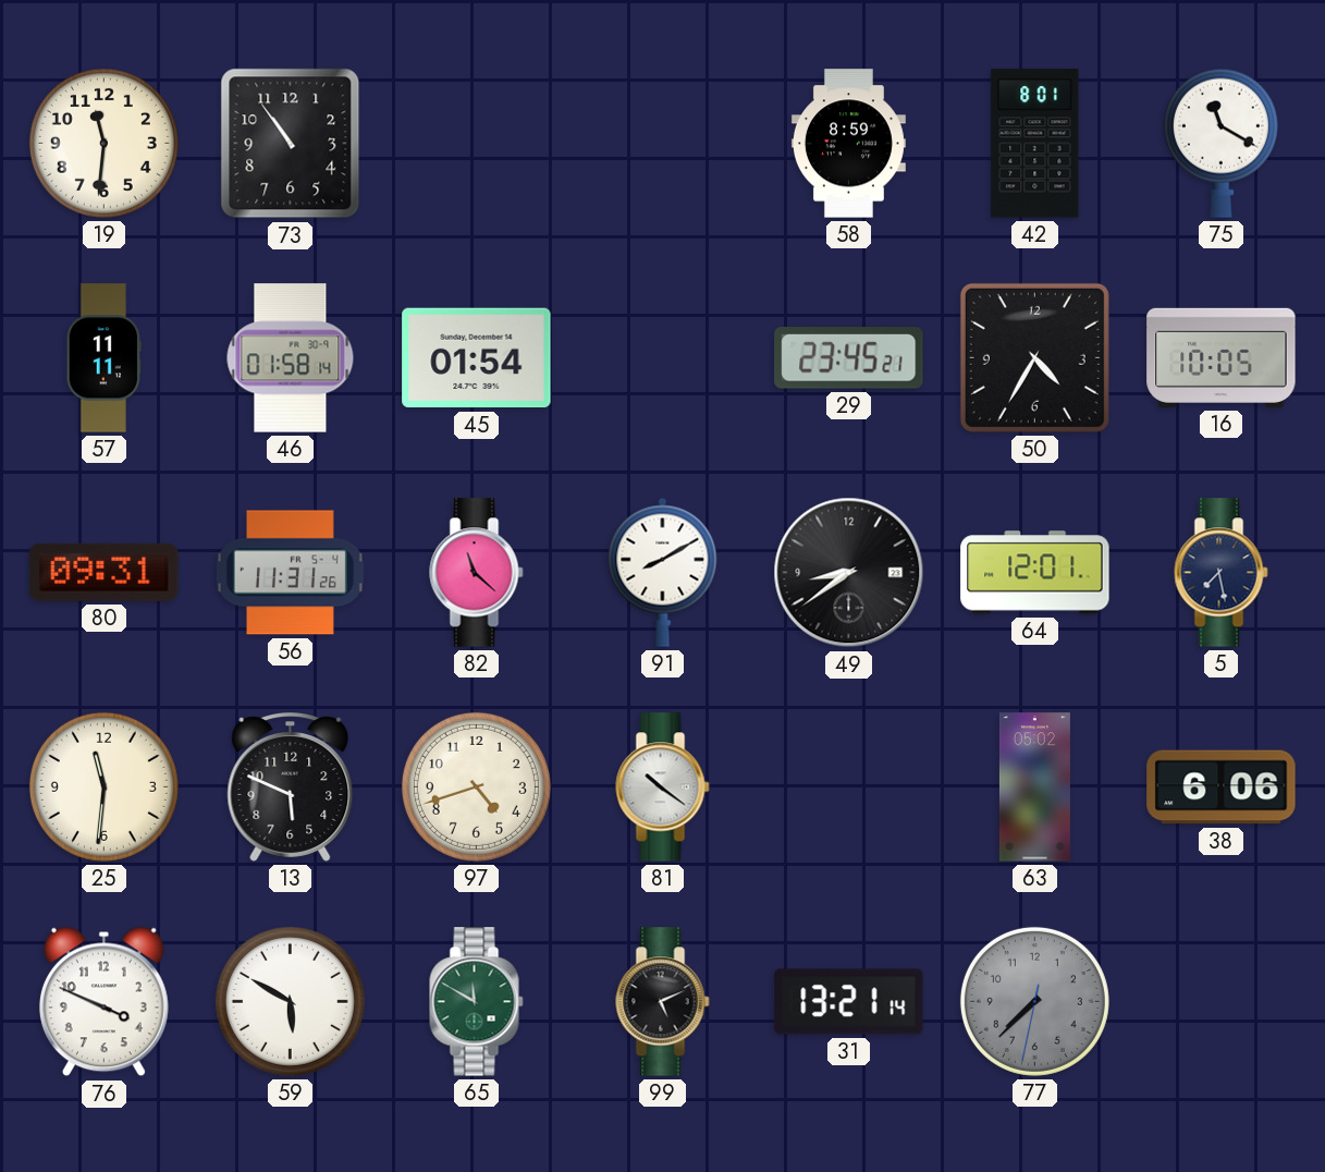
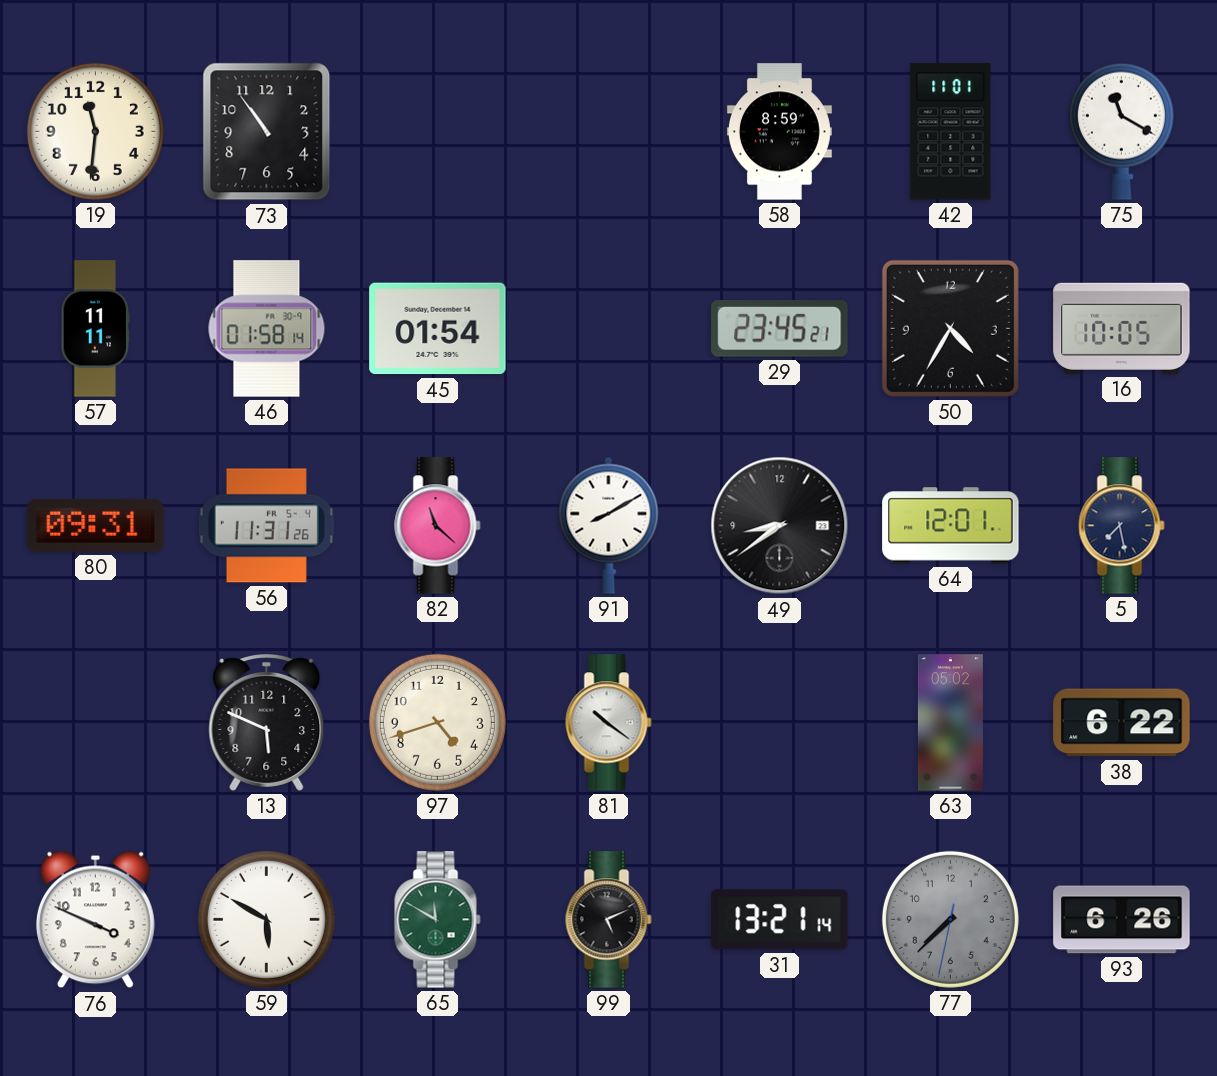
42: 8:01 -> 11:01
25: 11:31 -> none
38: 6:06 -> 6:22
93: none -> 6:26
